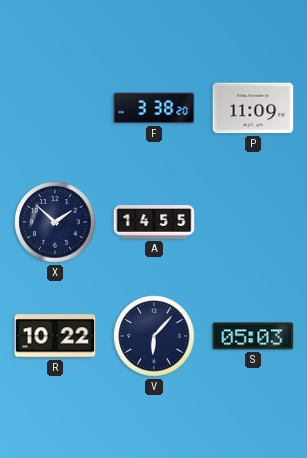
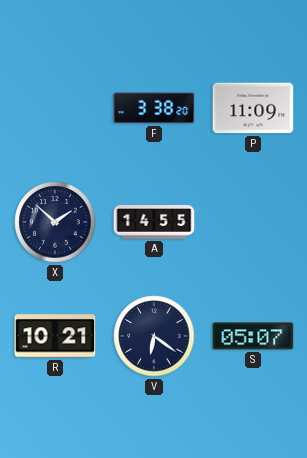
R: 10:22 -> 10:21
V: 6:07 -> 6:21
S: 05:03 -> 05:07
